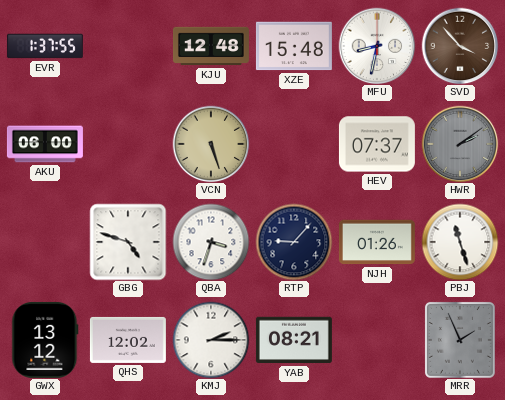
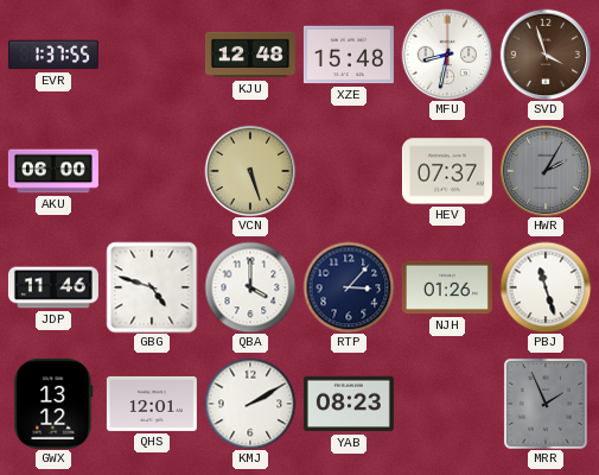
SVD: 3:53 -> 3:57
HWR: 2:09 -> 2:05
JDP: none -> 11:46
QBA: 3:33 -> 4:00
RTP: 9:07 -> 3:07
QHS: 12:02 -> 12:01
KMJ: 2:15 -> 2:10
YAB: 08:21 -> 08:23
